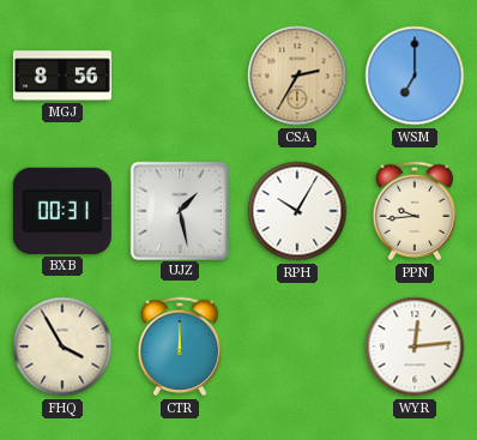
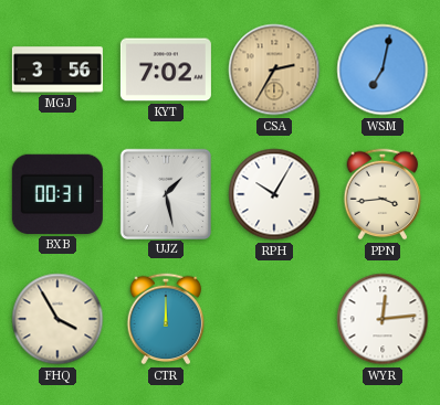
MGJ: 8:56 -> 3:56
KYT: none -> 7:02
WSM: 7:00 -> 7:02
PPN: 9:44 -> 3:44
